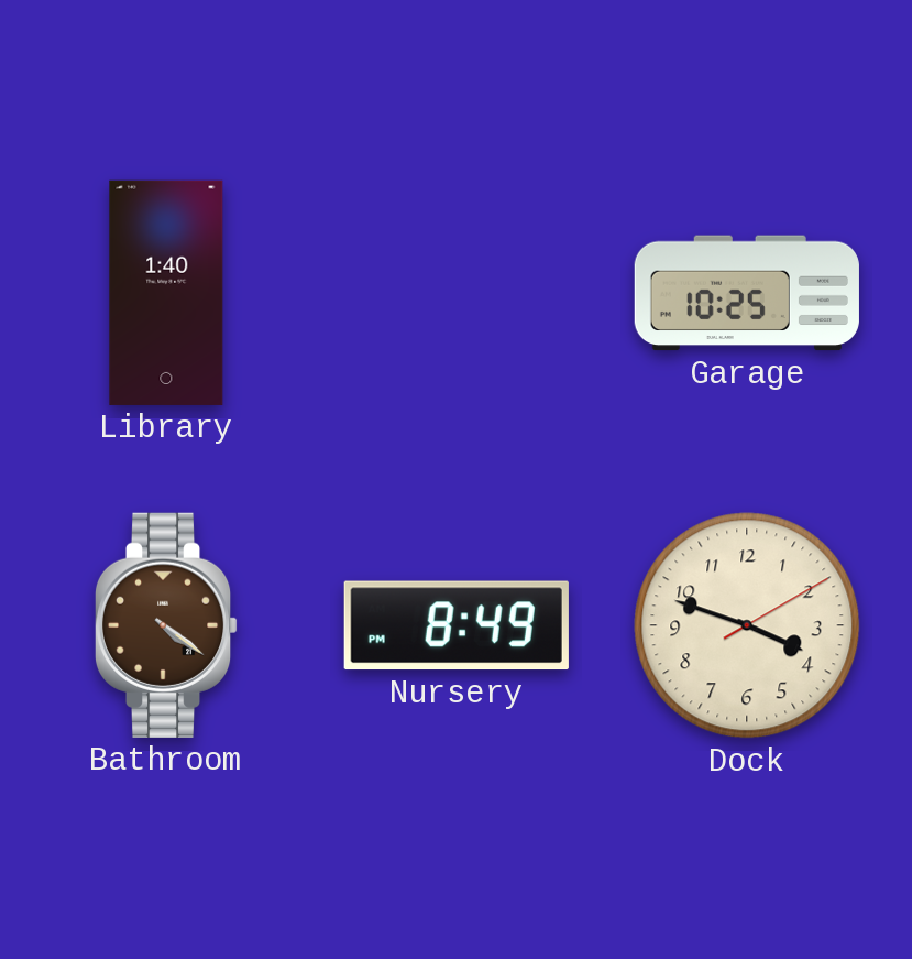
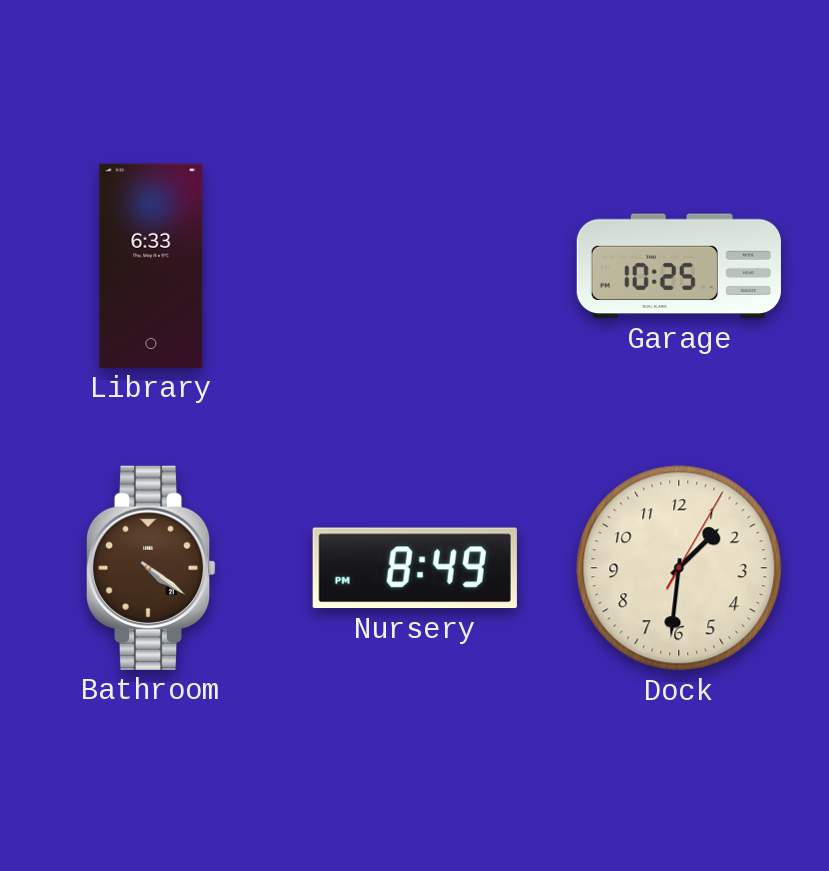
Library: 1:40 -> 6:33
Dock: 3:48 -> 1:31
